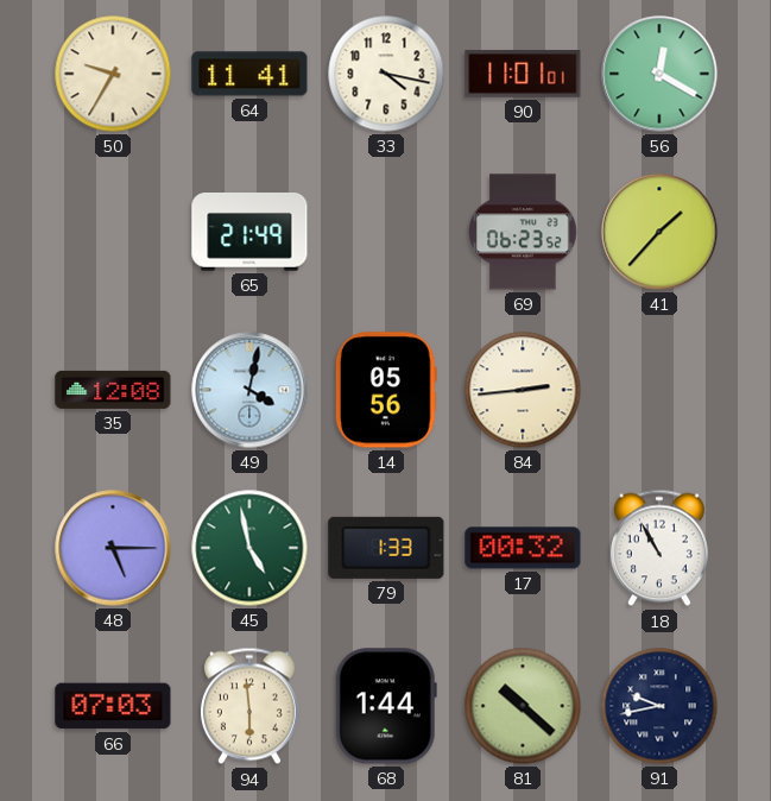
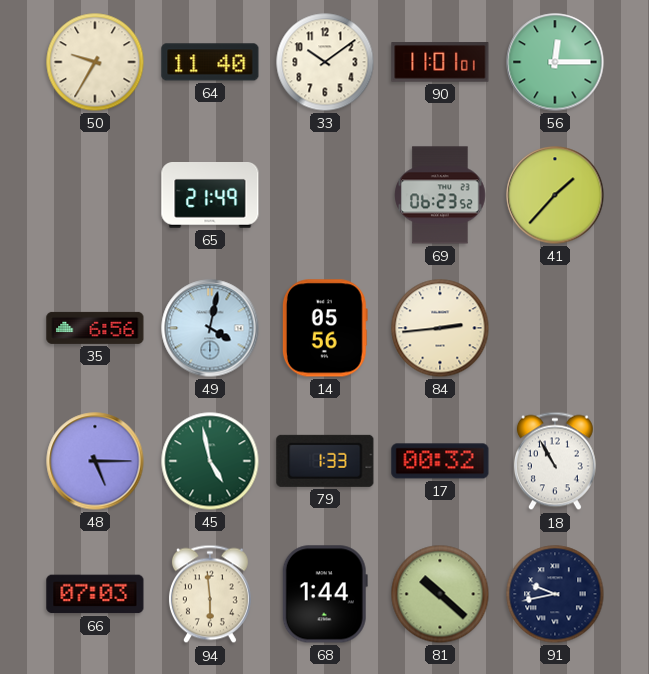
64: 11:41 -> 11:40
33: 4:17 -> 10:09
56: 12:20 -> 12:15
35: 12:08 -> 6:56
